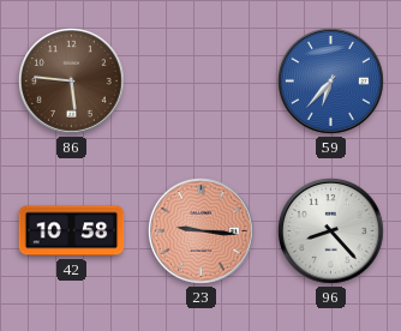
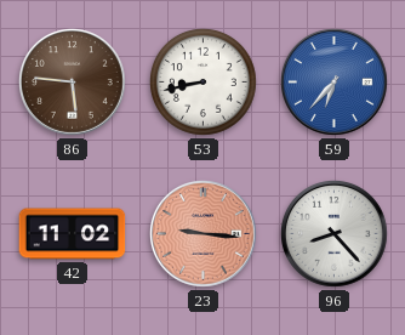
53: none -> 8:43
42: 10:58 -> 11:02
